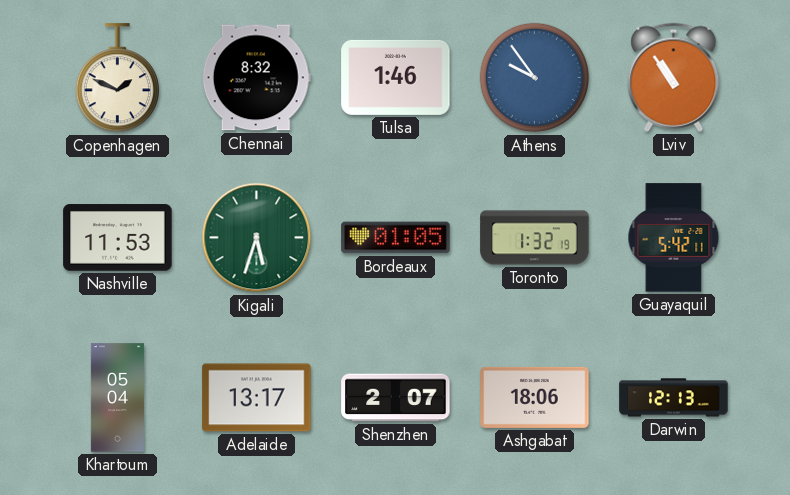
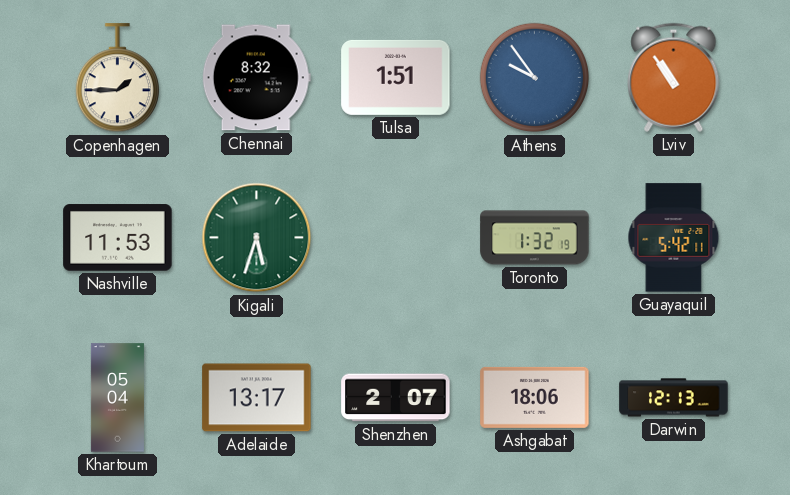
Copenhagen: 1:49 -> 1:45
Tulsa: 1:46 -> 1:51
Bordeaux: 01:05 -> none
